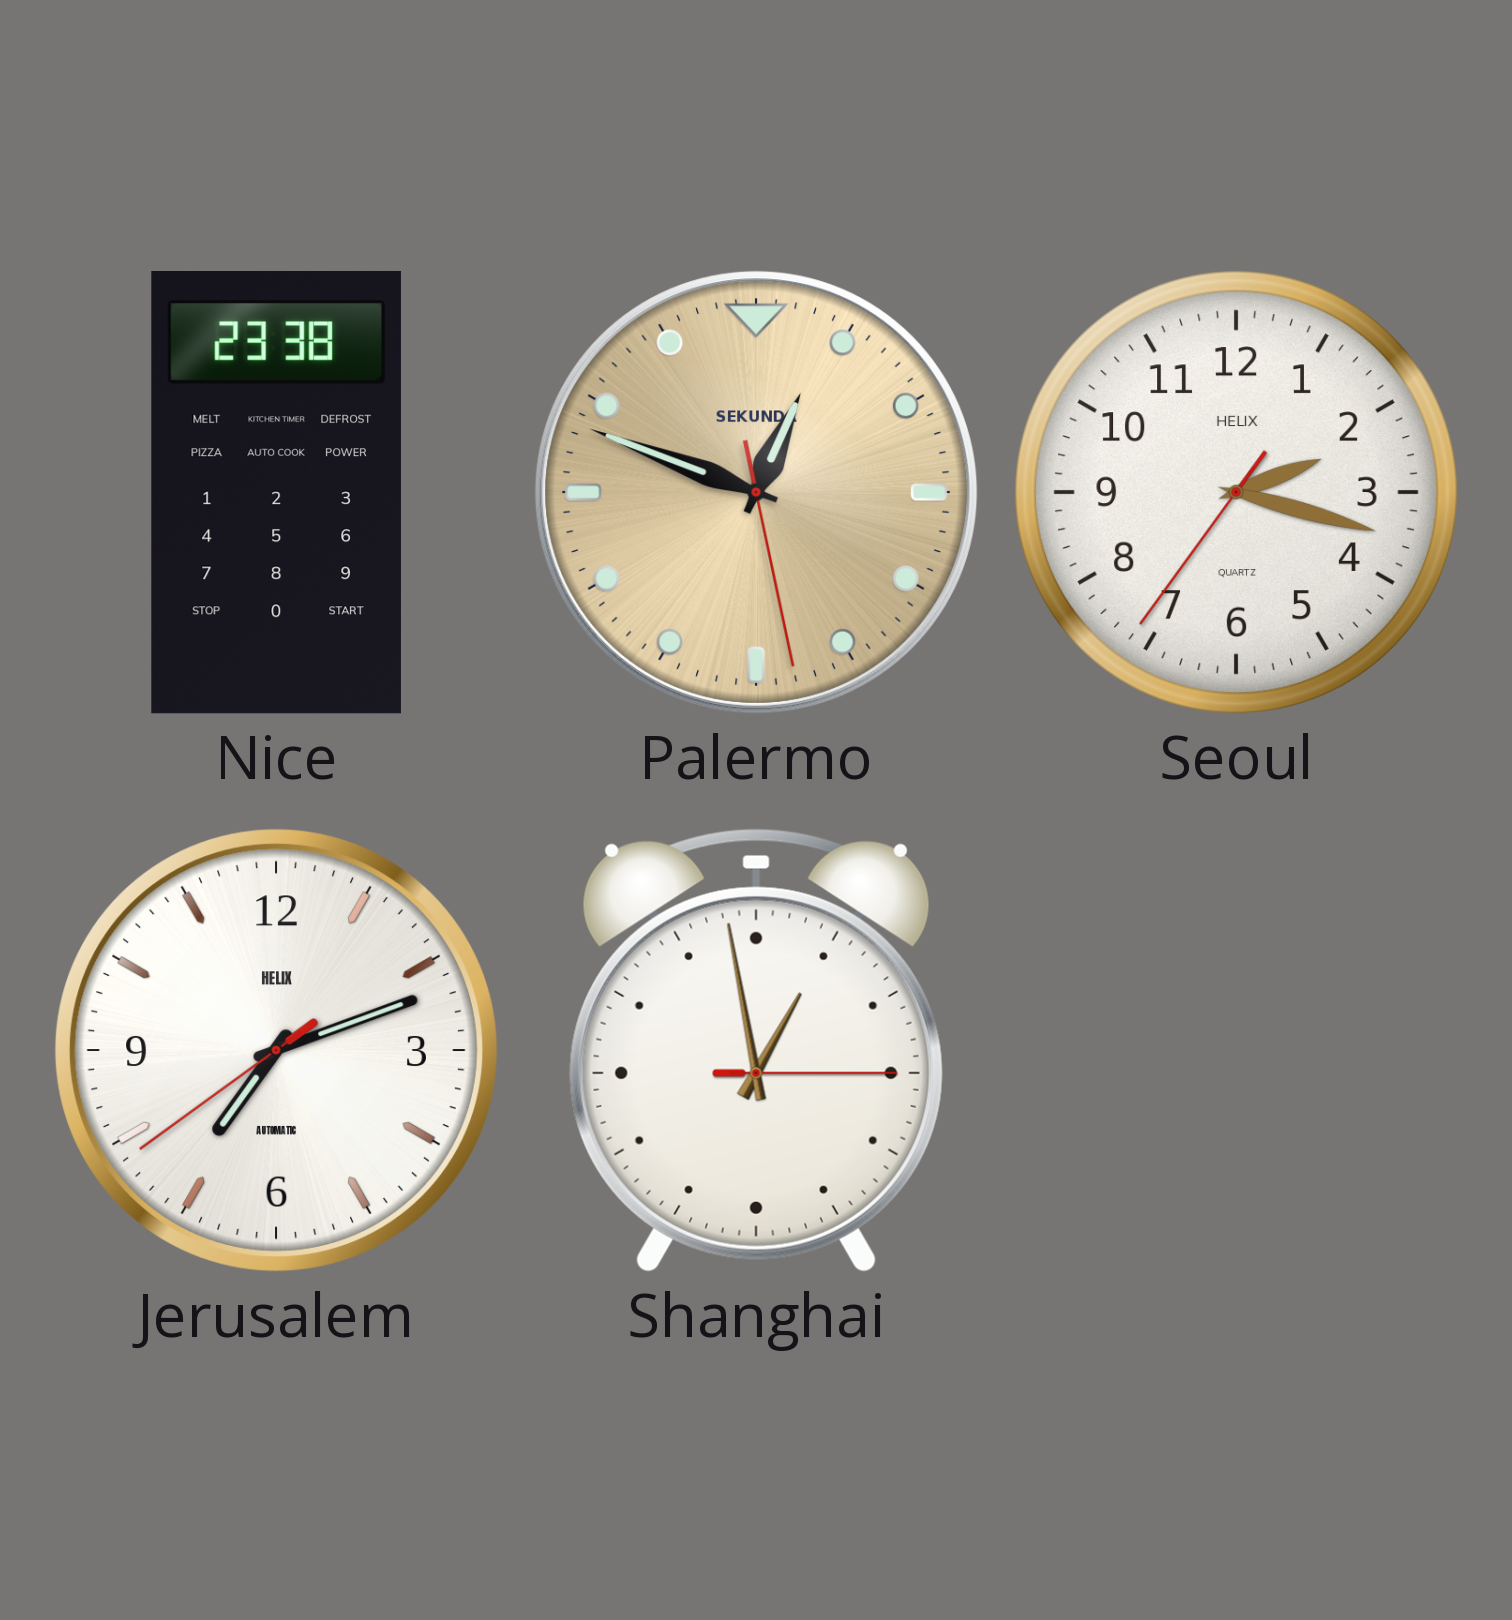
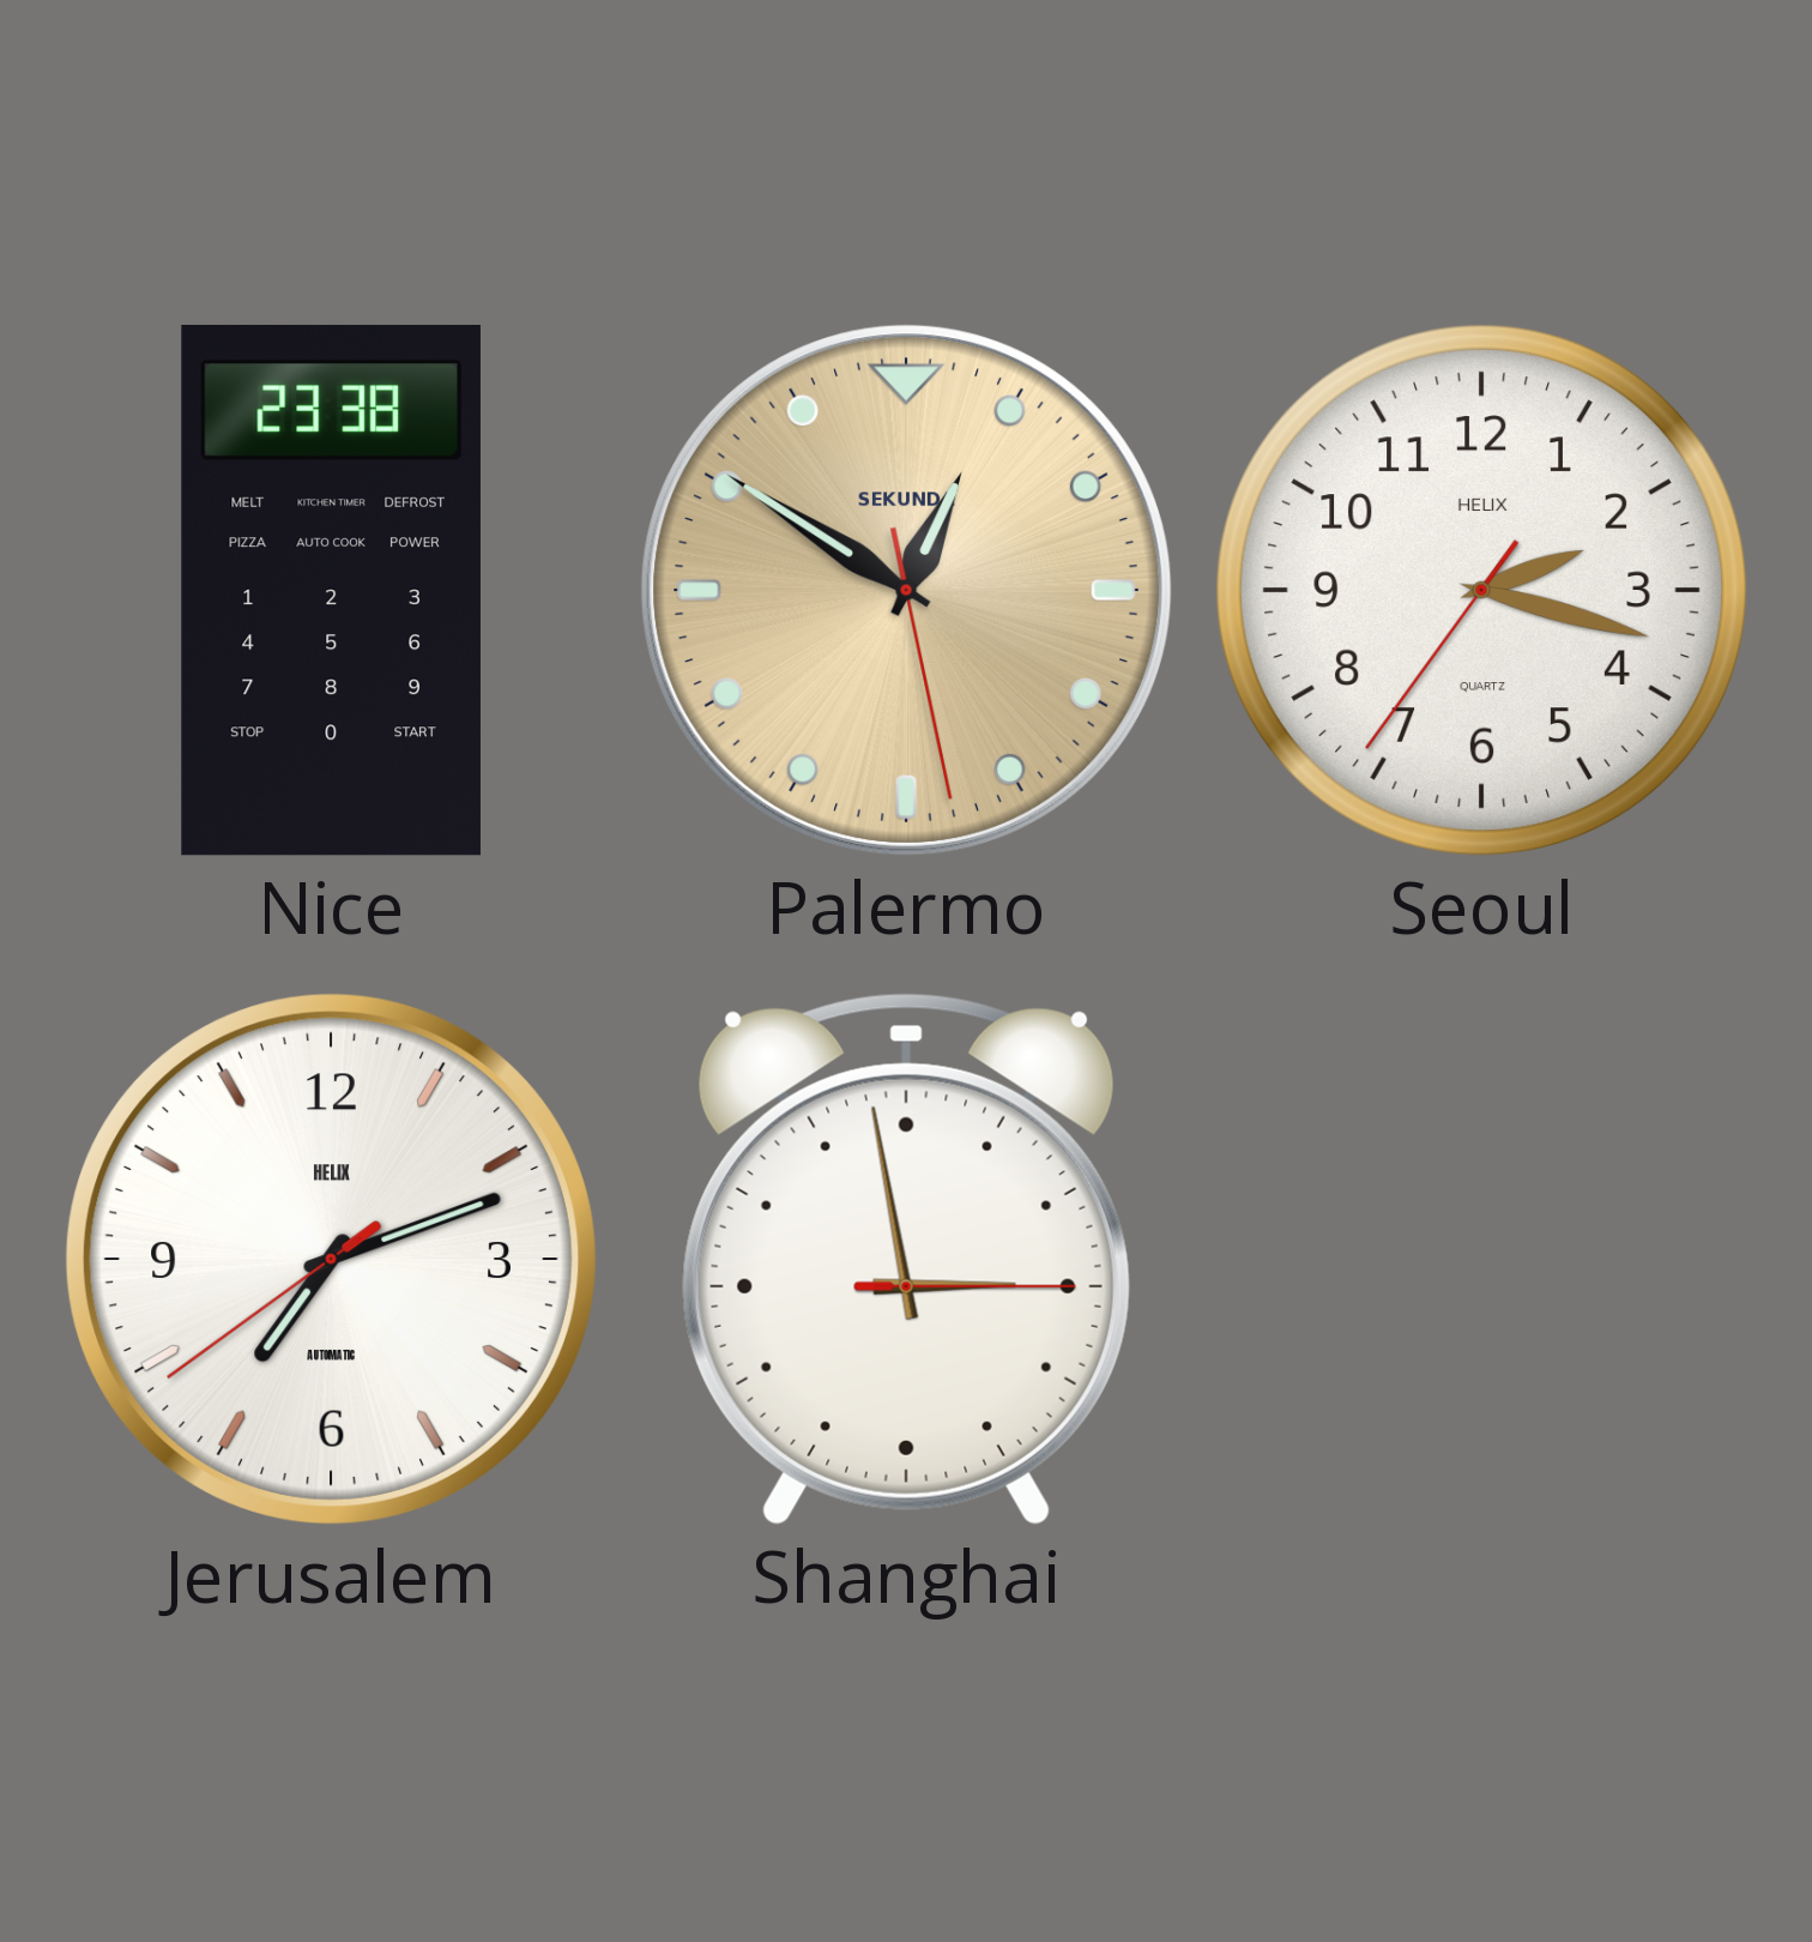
Palermo: 12:48 -> 12:50
Shanghai: 12:58 -> 2:58
